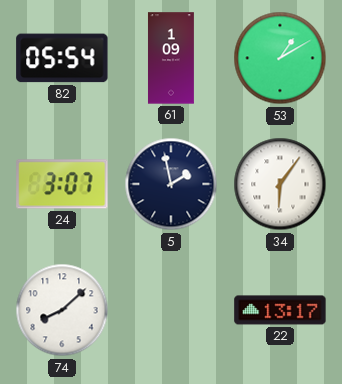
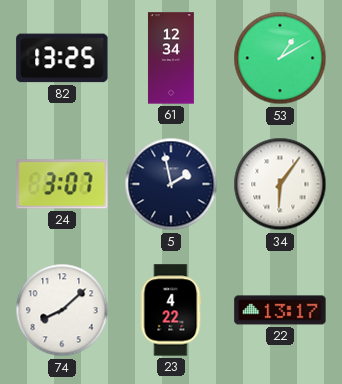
82: 05:54 -> 13:25
61: 1:09 -> 12:34
23: none -> 4:22
